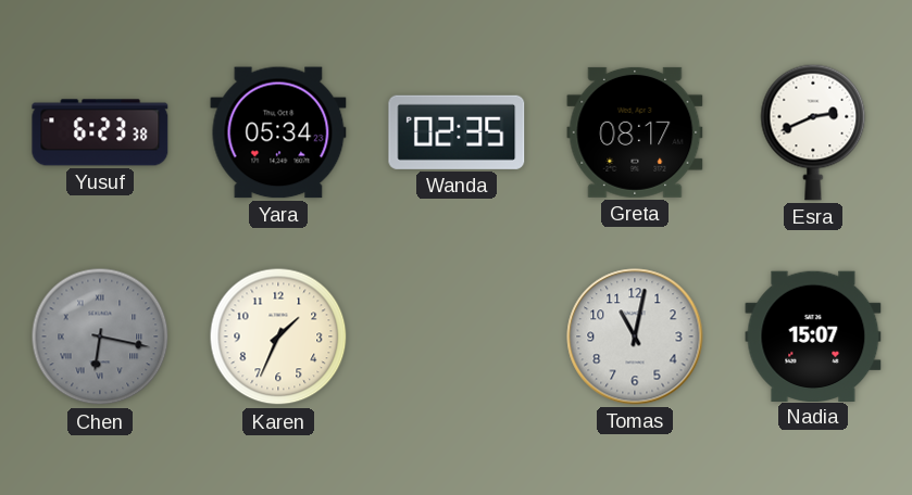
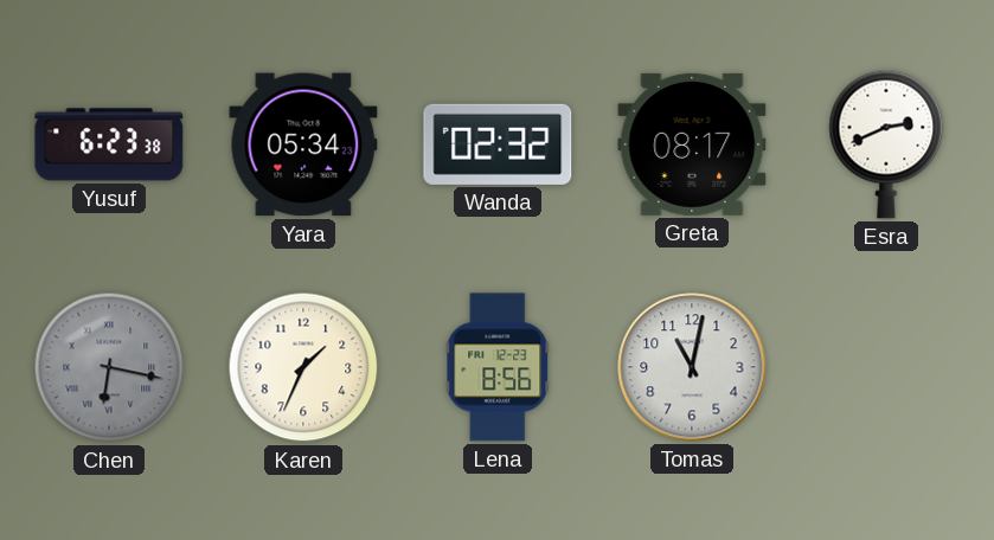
Wanda: 02:35 -> 02:32
Lena: none -> 8:56
Nadia: 15:07 -> none
